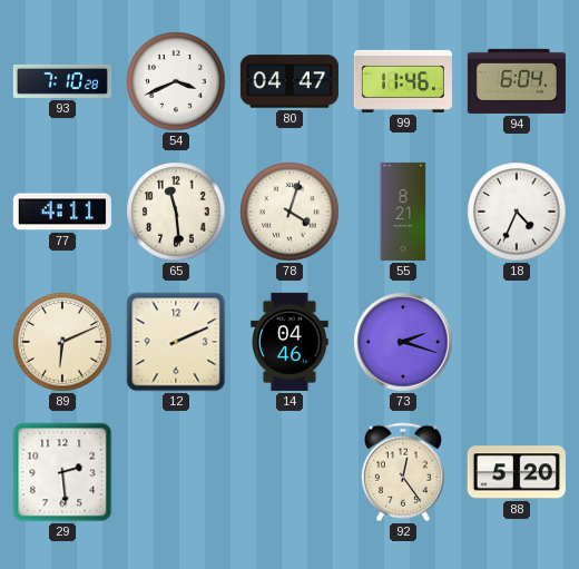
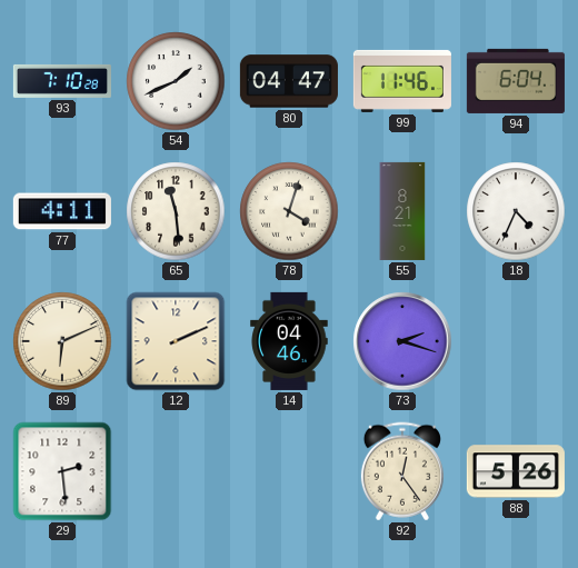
54: 3:41 -> 1:41
88: 5:20 -> 5:26
